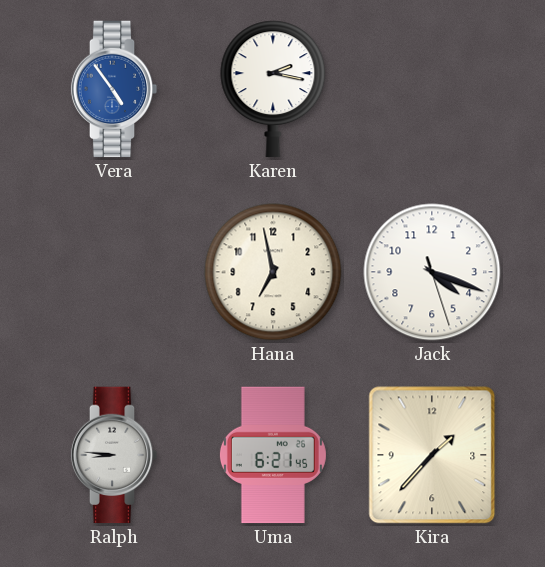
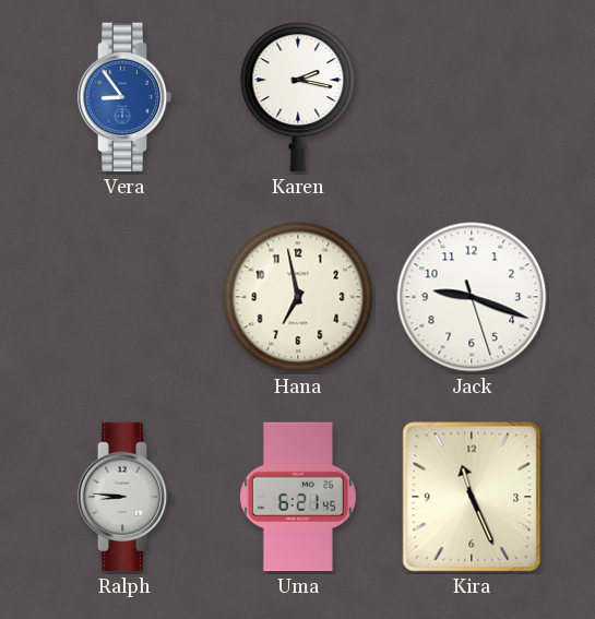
Vera: 4:54 -> 8:54
Jack: 4:18 -> 9:18
Kira: 1:37 -> 11:26
